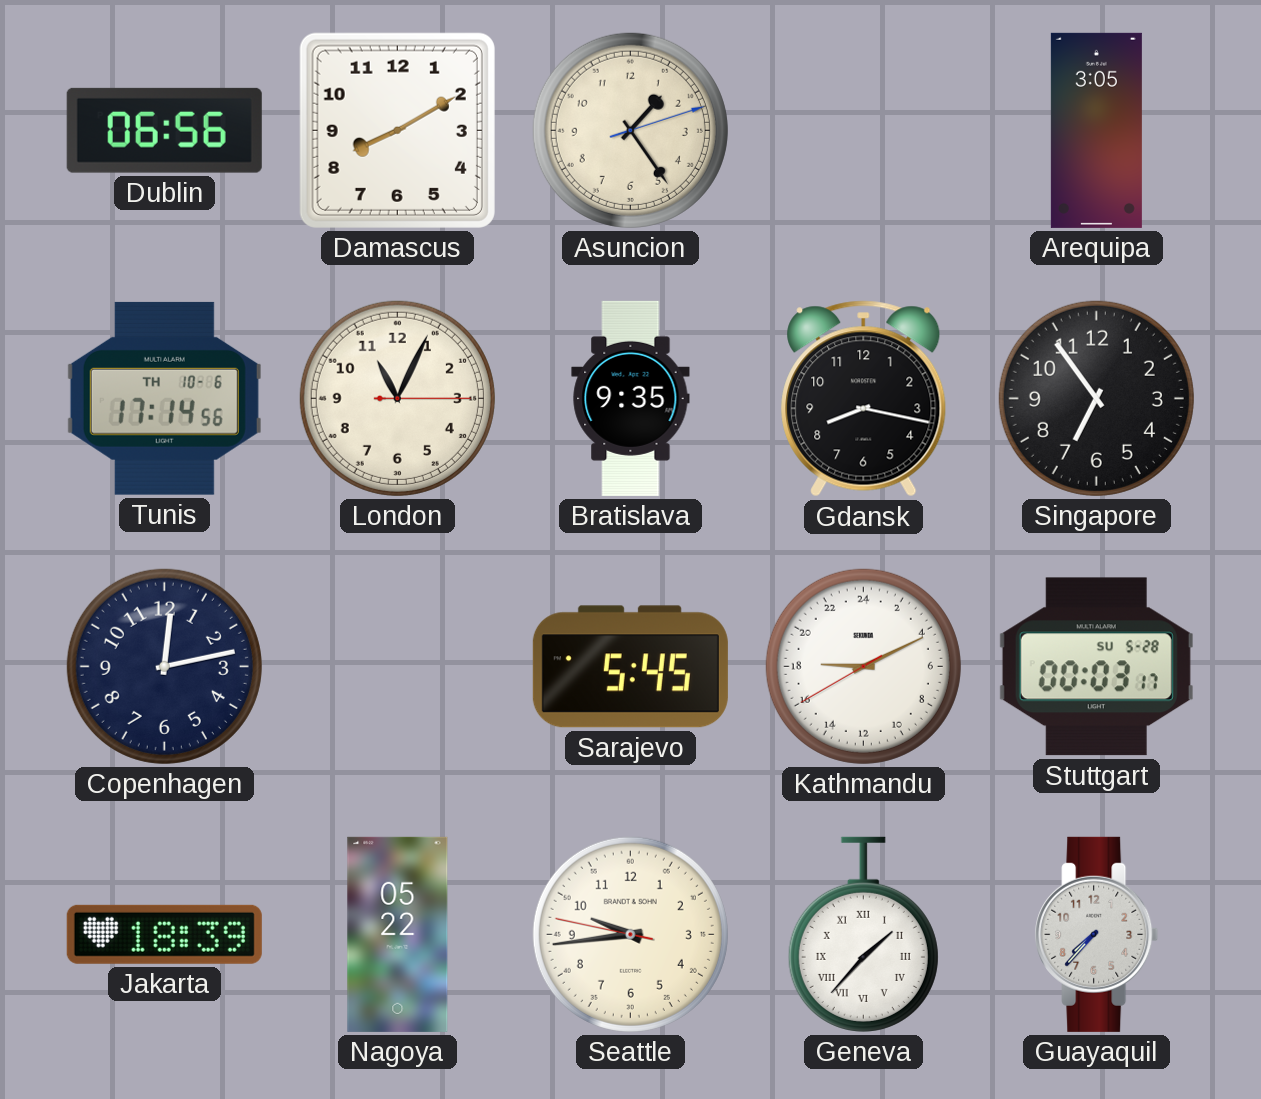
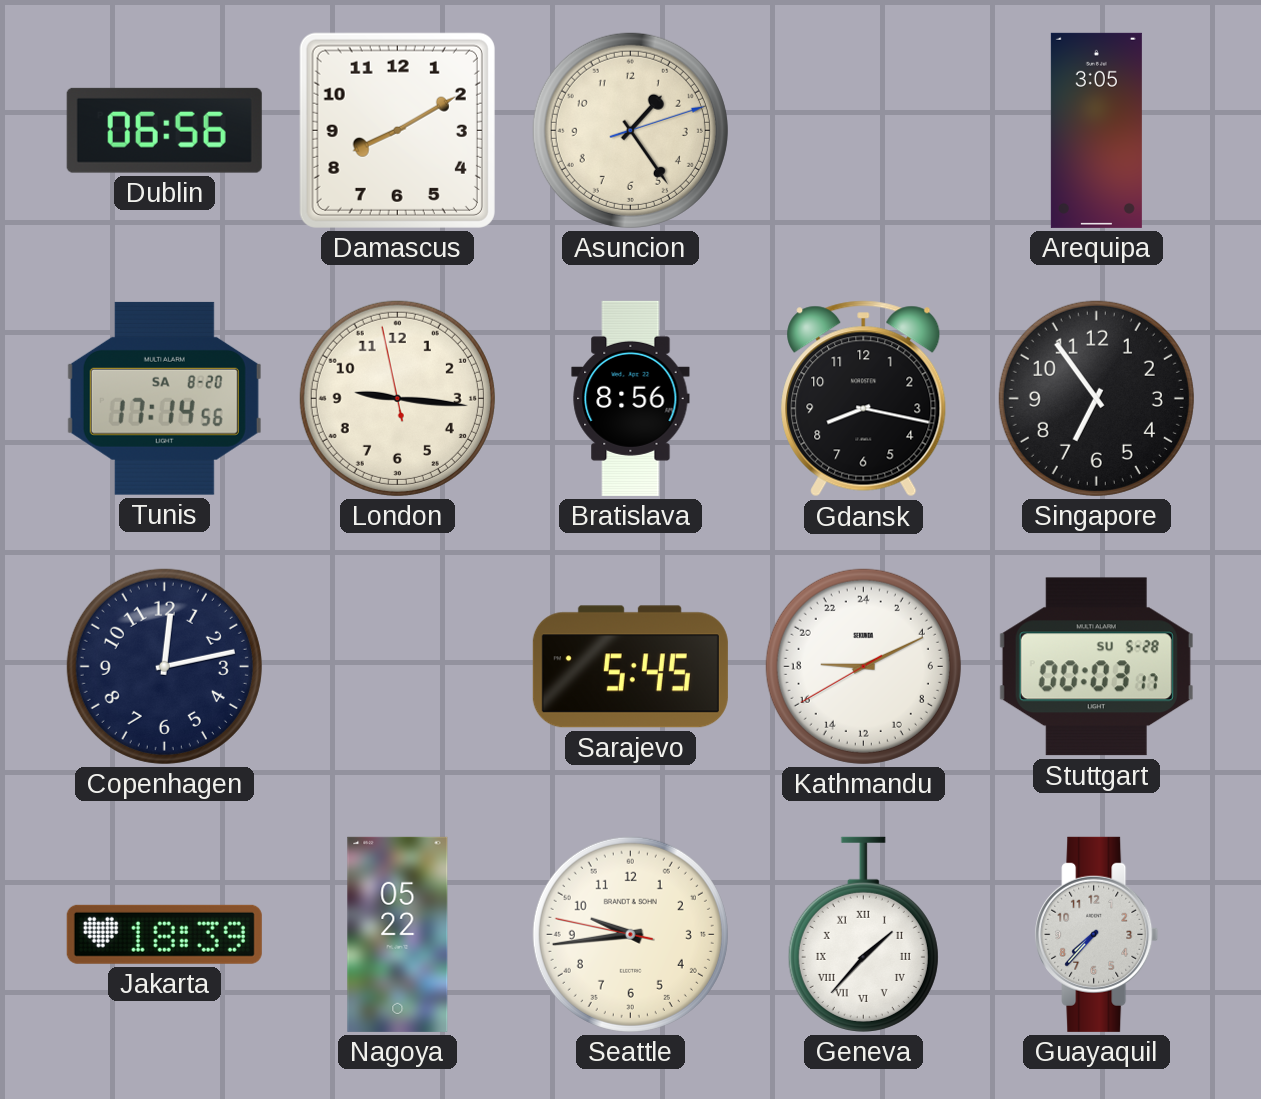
Tunis date: TH 10-6 -> SA 8-20
London: 11:04 -> 9:15
Bratislava: 9:35 -> 8:56
